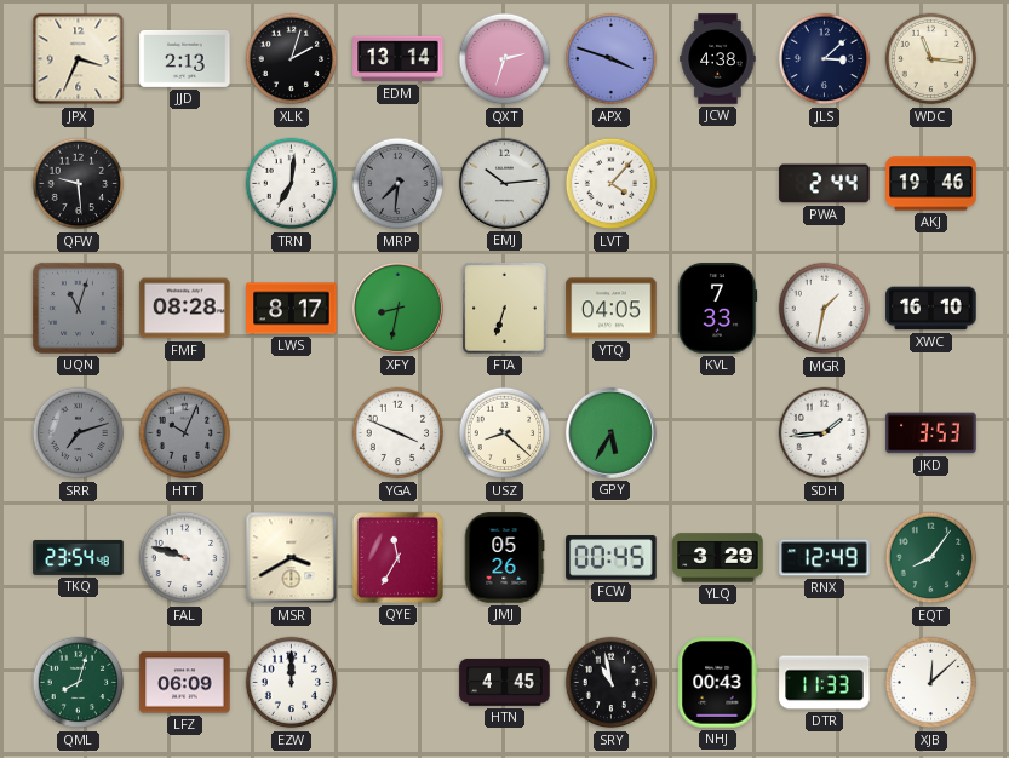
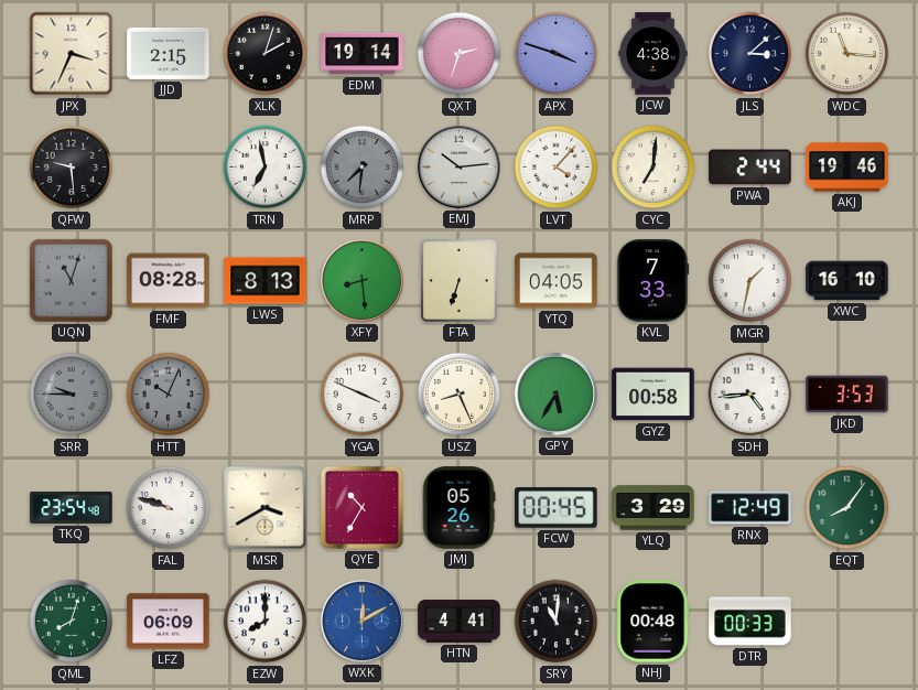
JJD: 2:13 -> 2:15
EDM: 13:14 -> 19:14
TRN: 7:01 -> 6:58
CYC: none -> 7:01
LWS: 8:17 -> 8:13
XFY: 8:32 -> 8:29
SRR: 7:12 -> 9:45
USZ: 8:22 -> 8:26
GYZ: none -> 00:58
SDH: 1:44 -> 4:44
QYE: 11:35 -> 10:35
EZW: 12:00 -> 8:00
WXK: none -> 12:10
HTN: 4:45 -> 4:41
SRY: 10:58 -> 11:01
NHJ: 00:43 -> 00:48
DTR: 11:33 -> 00:33
XJB: 12:08 -> none
